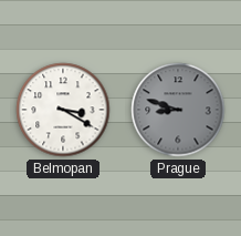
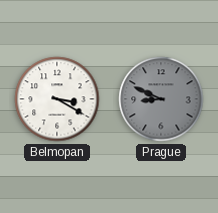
Prague: 8:48 -> 8:49
